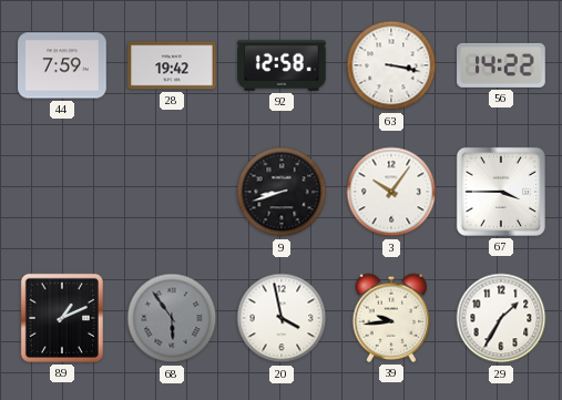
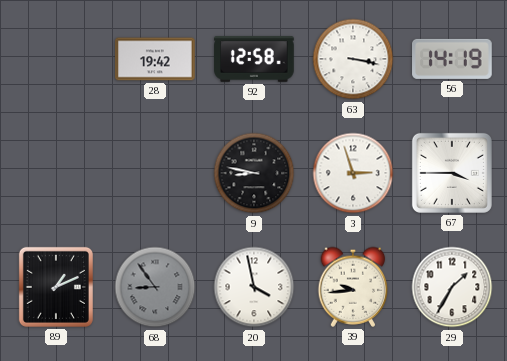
44: 7:59 -> none
56: 14:22 -> 14:19
9: 8:42 -> 8:47
3: 10:06 -> 2:57
68: 5:54 -> 8:54
